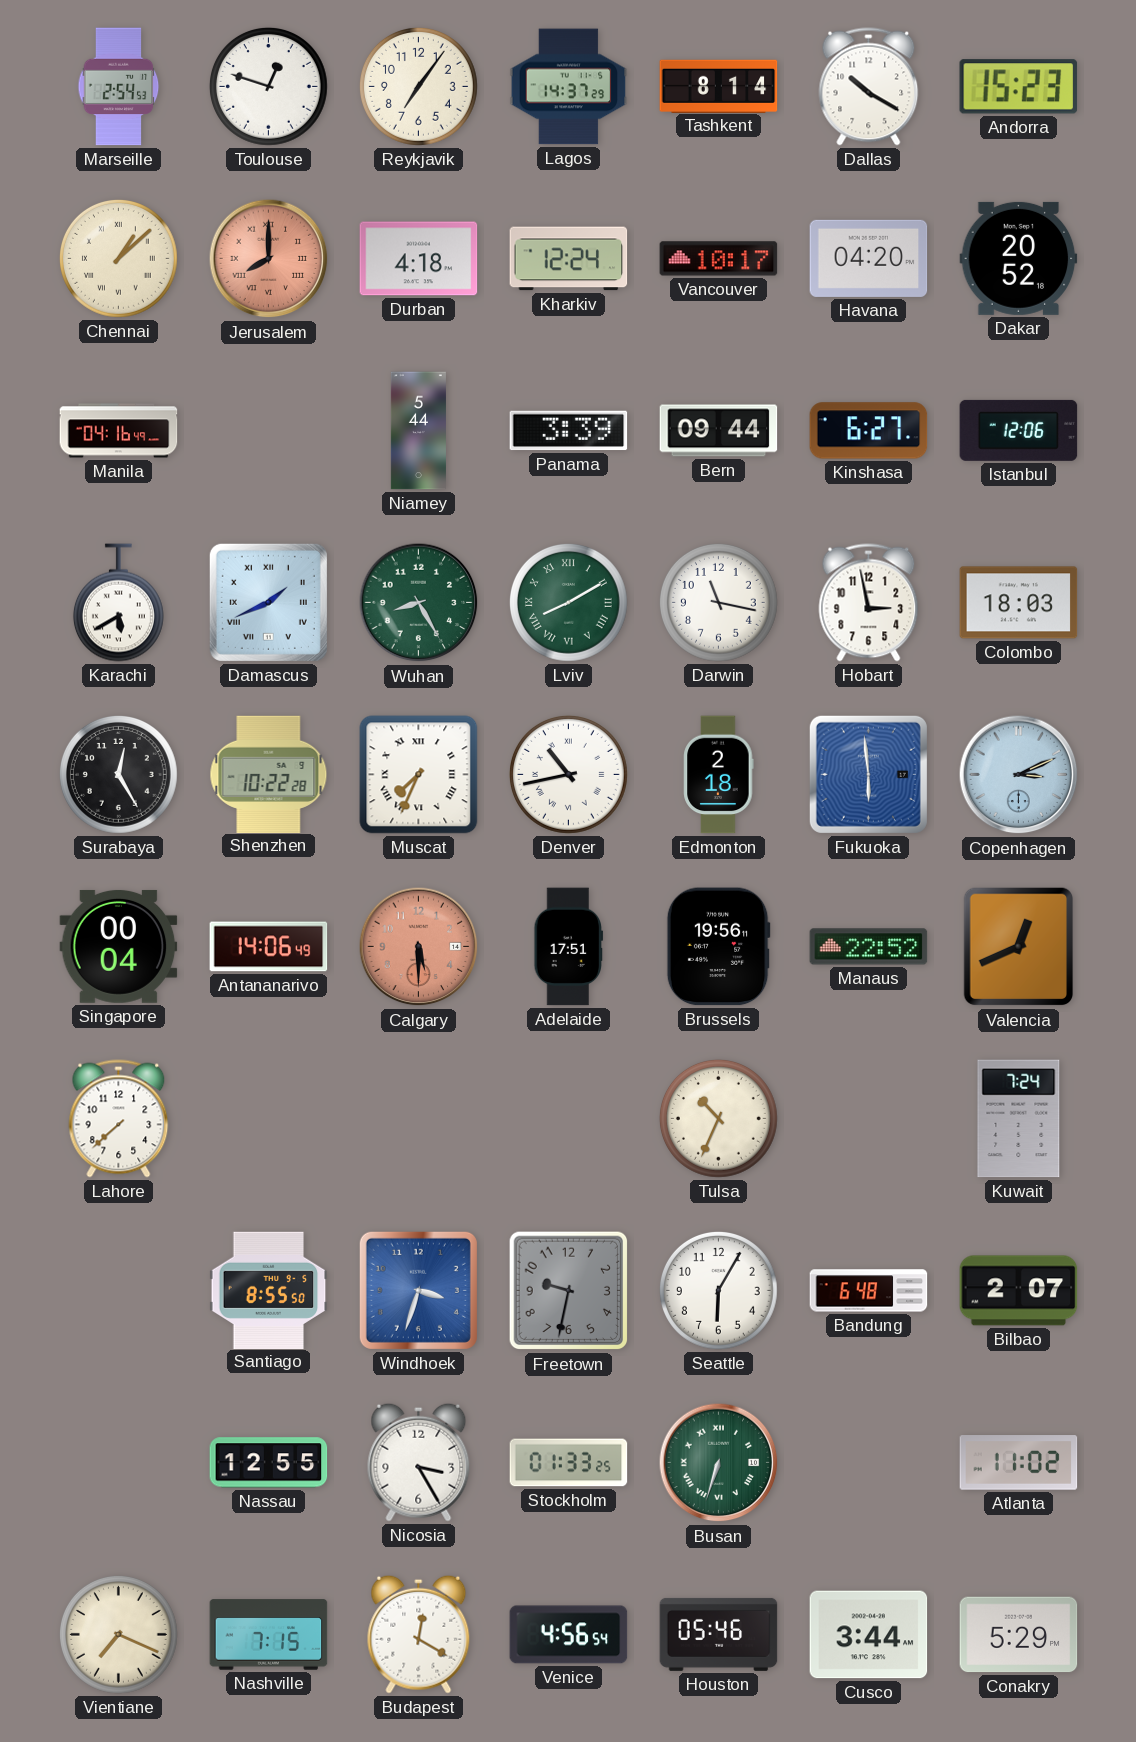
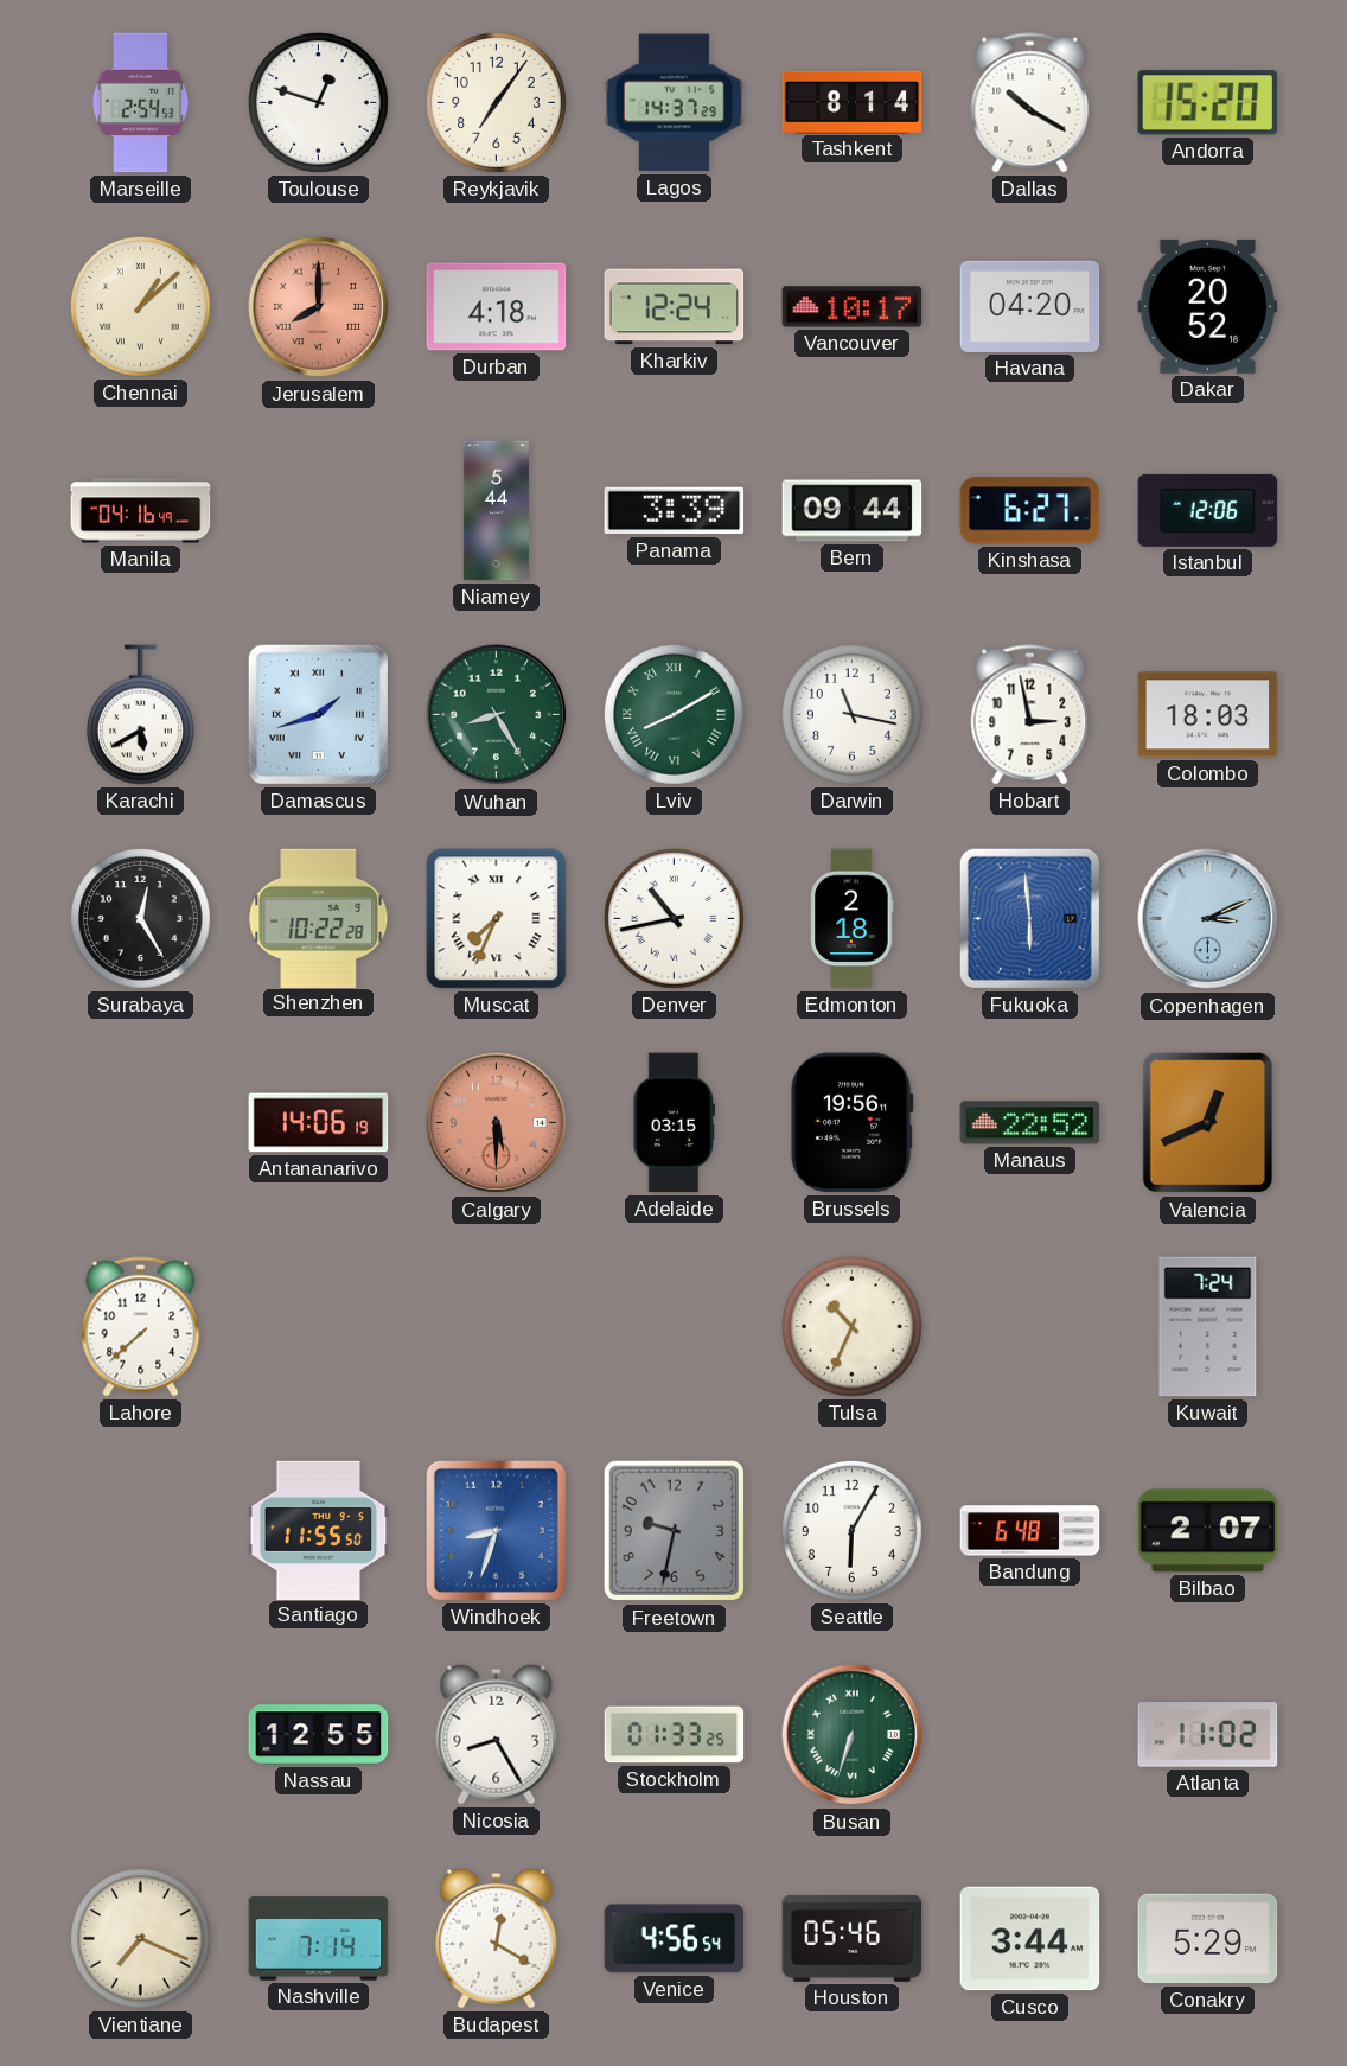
Andorra: 15:23 -> 15:20
Damascus: 1:41 -> 1:42
Singapore: 00:04 -> none
Antananarivo: 14:06:49 -> 14:06:19
Adelaide: 17:51 -> 03:15
Santiago: 8:55 -> 11:55
Windhoek: 3:33 -> 8:33
Nicosia: 3:25 -> 8:25
Nashville: 7:15 -> 7:14
